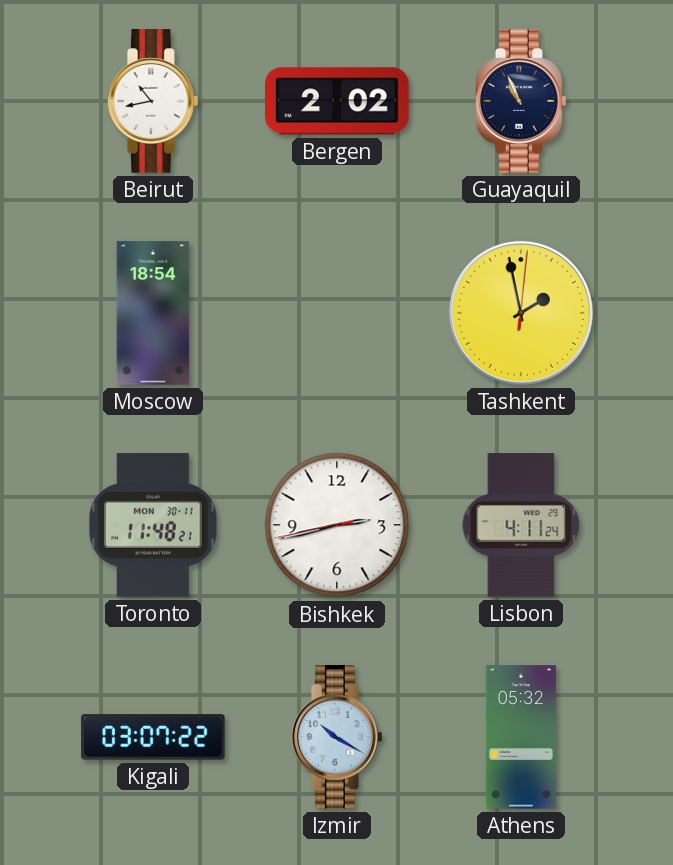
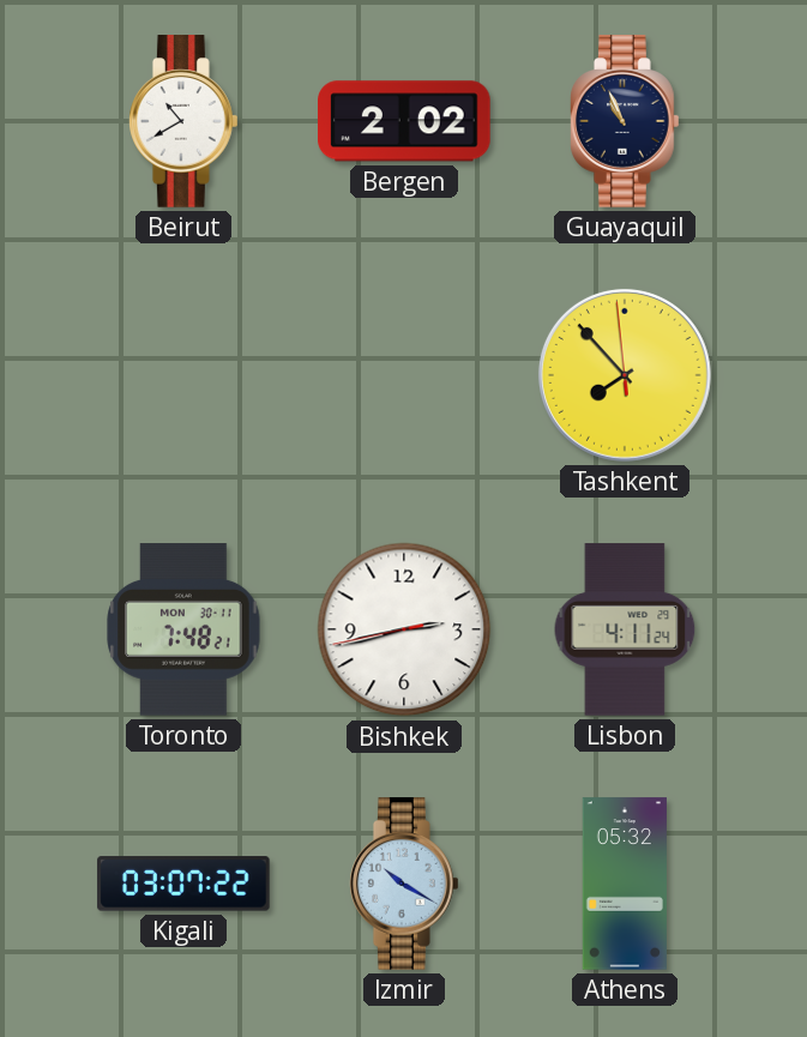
Beirut: 10:43 -> 10:40
Moscow: 18:54 -> none
Tashkent: 1:58 -> 7:52
Toronto: 11:48 -> 7:48
